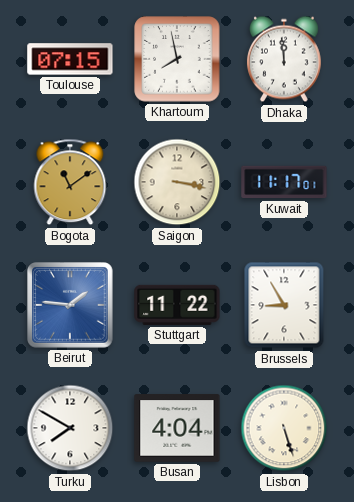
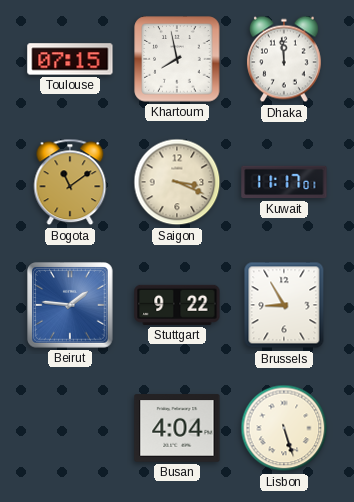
Saigon: 3:17 -> 3:19
Stuttgart: 11:22 -> 9:22
Turku: 7:50 -> none
